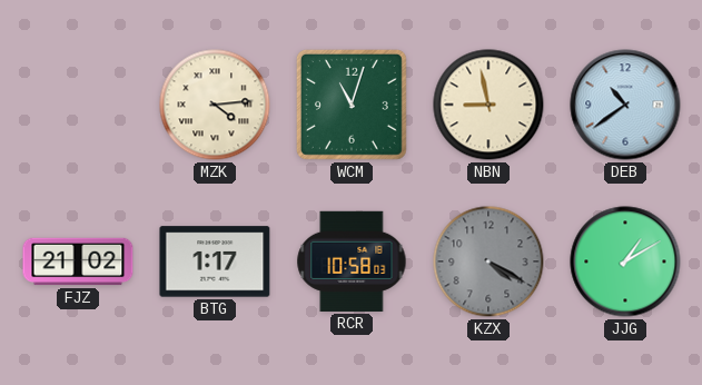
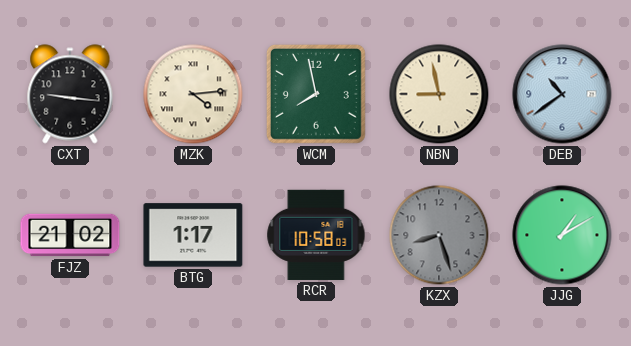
CXT: none -> 9:16
WCM: 11:03 -> 7:58
KZX: 4:20 -> 8:27
